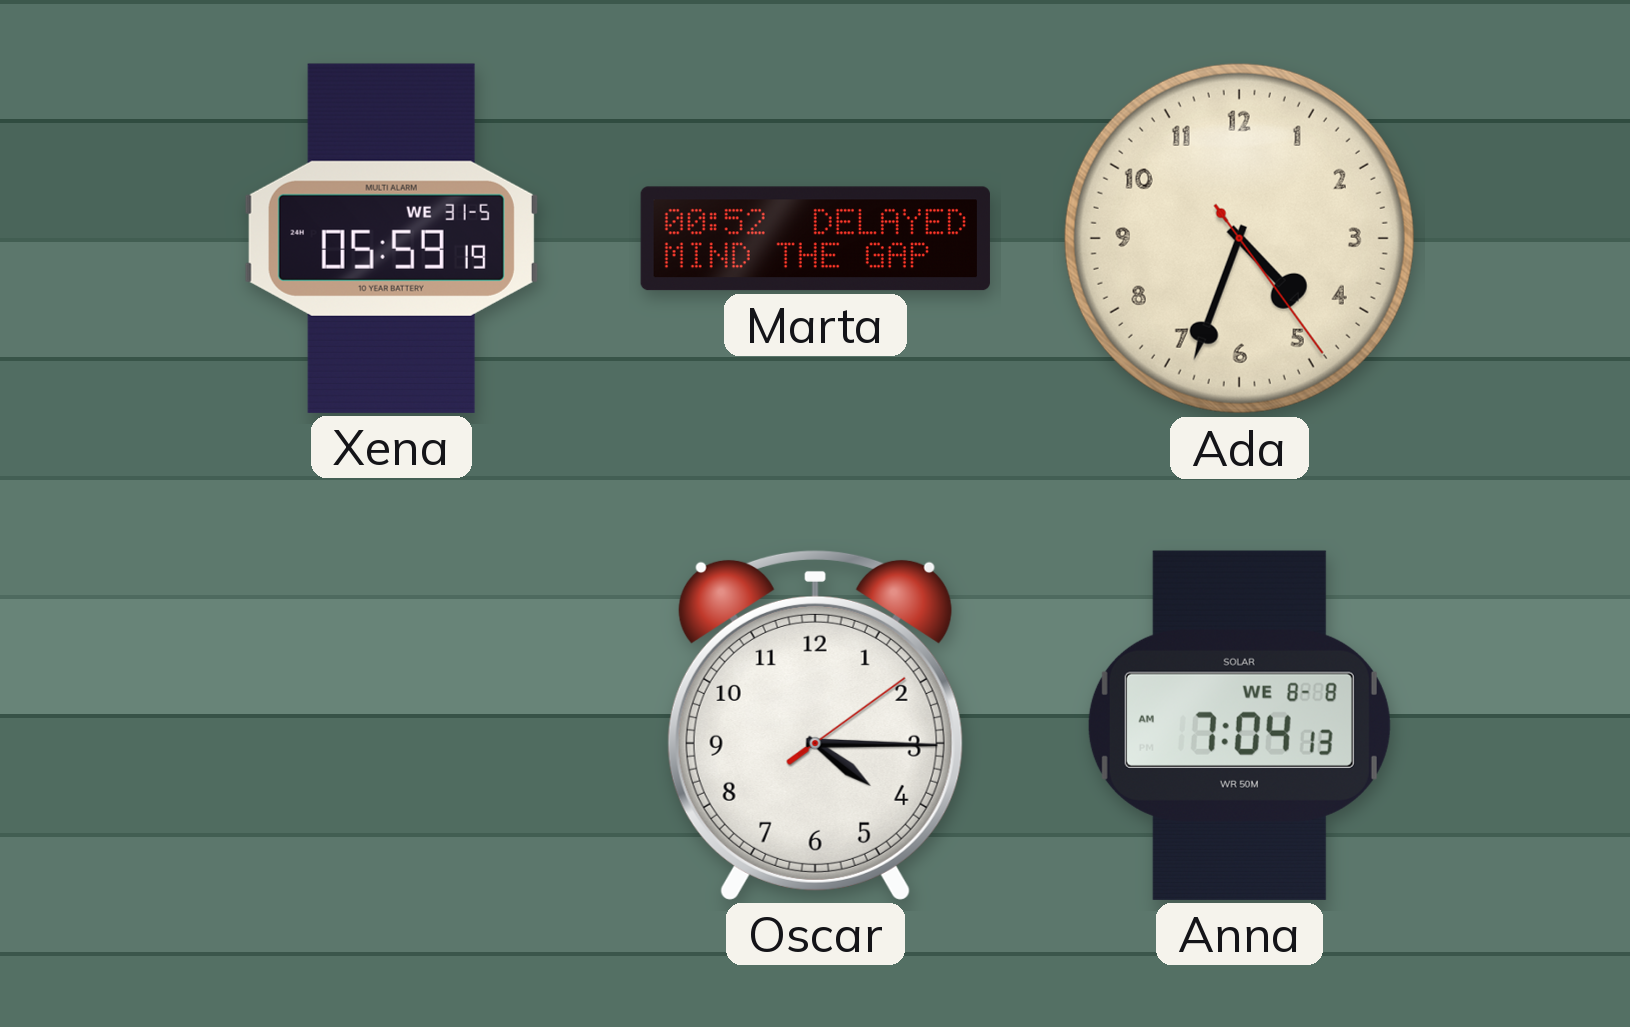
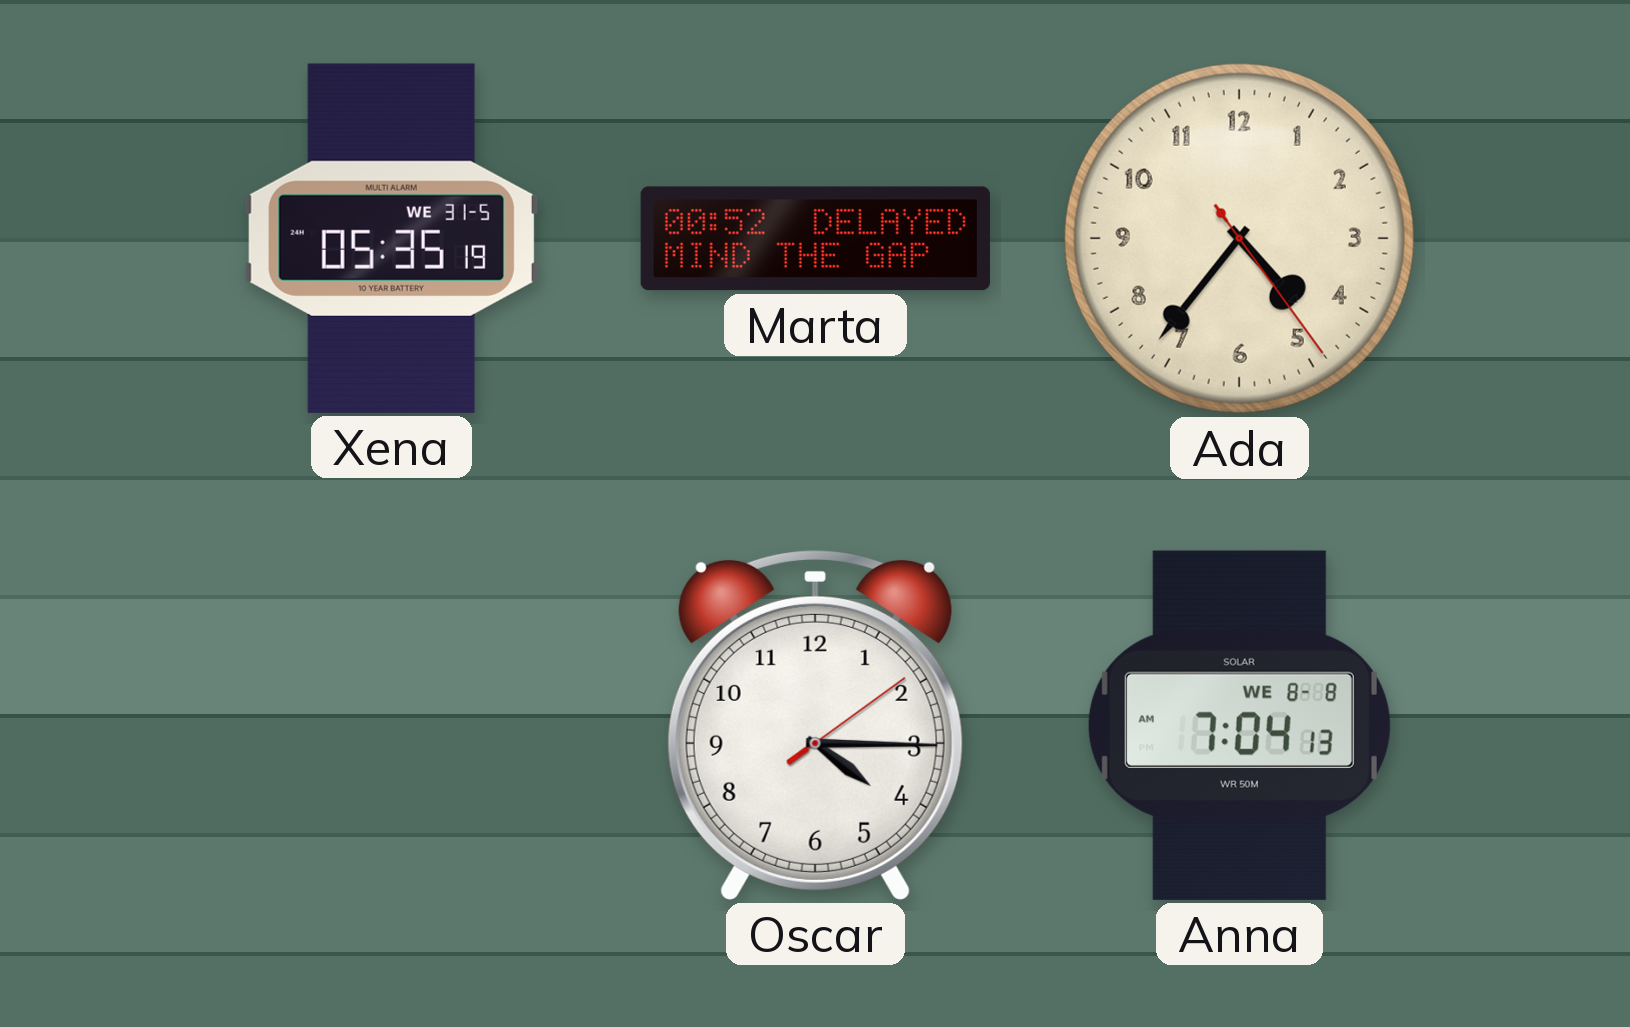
Xena: 05:59 -> 05:35
Ada: 4:33 -> 4:36
